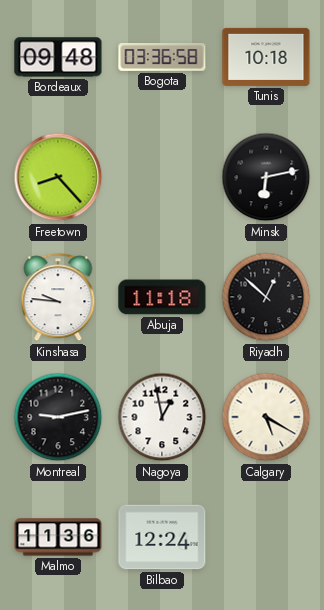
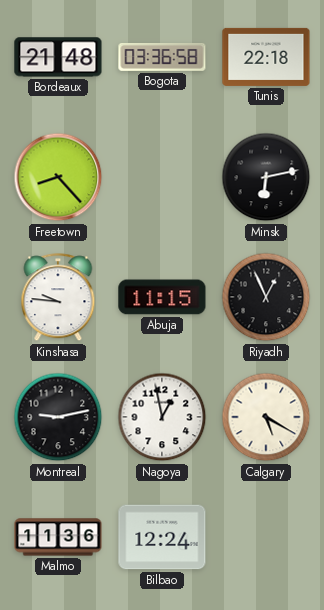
Bordeaux: 09:48 -> 21:48
Tunis: 10:18 -> 22:18
Abuja: 11:18 -> 11:15
Riyadh: 12:52 -> 12:56
